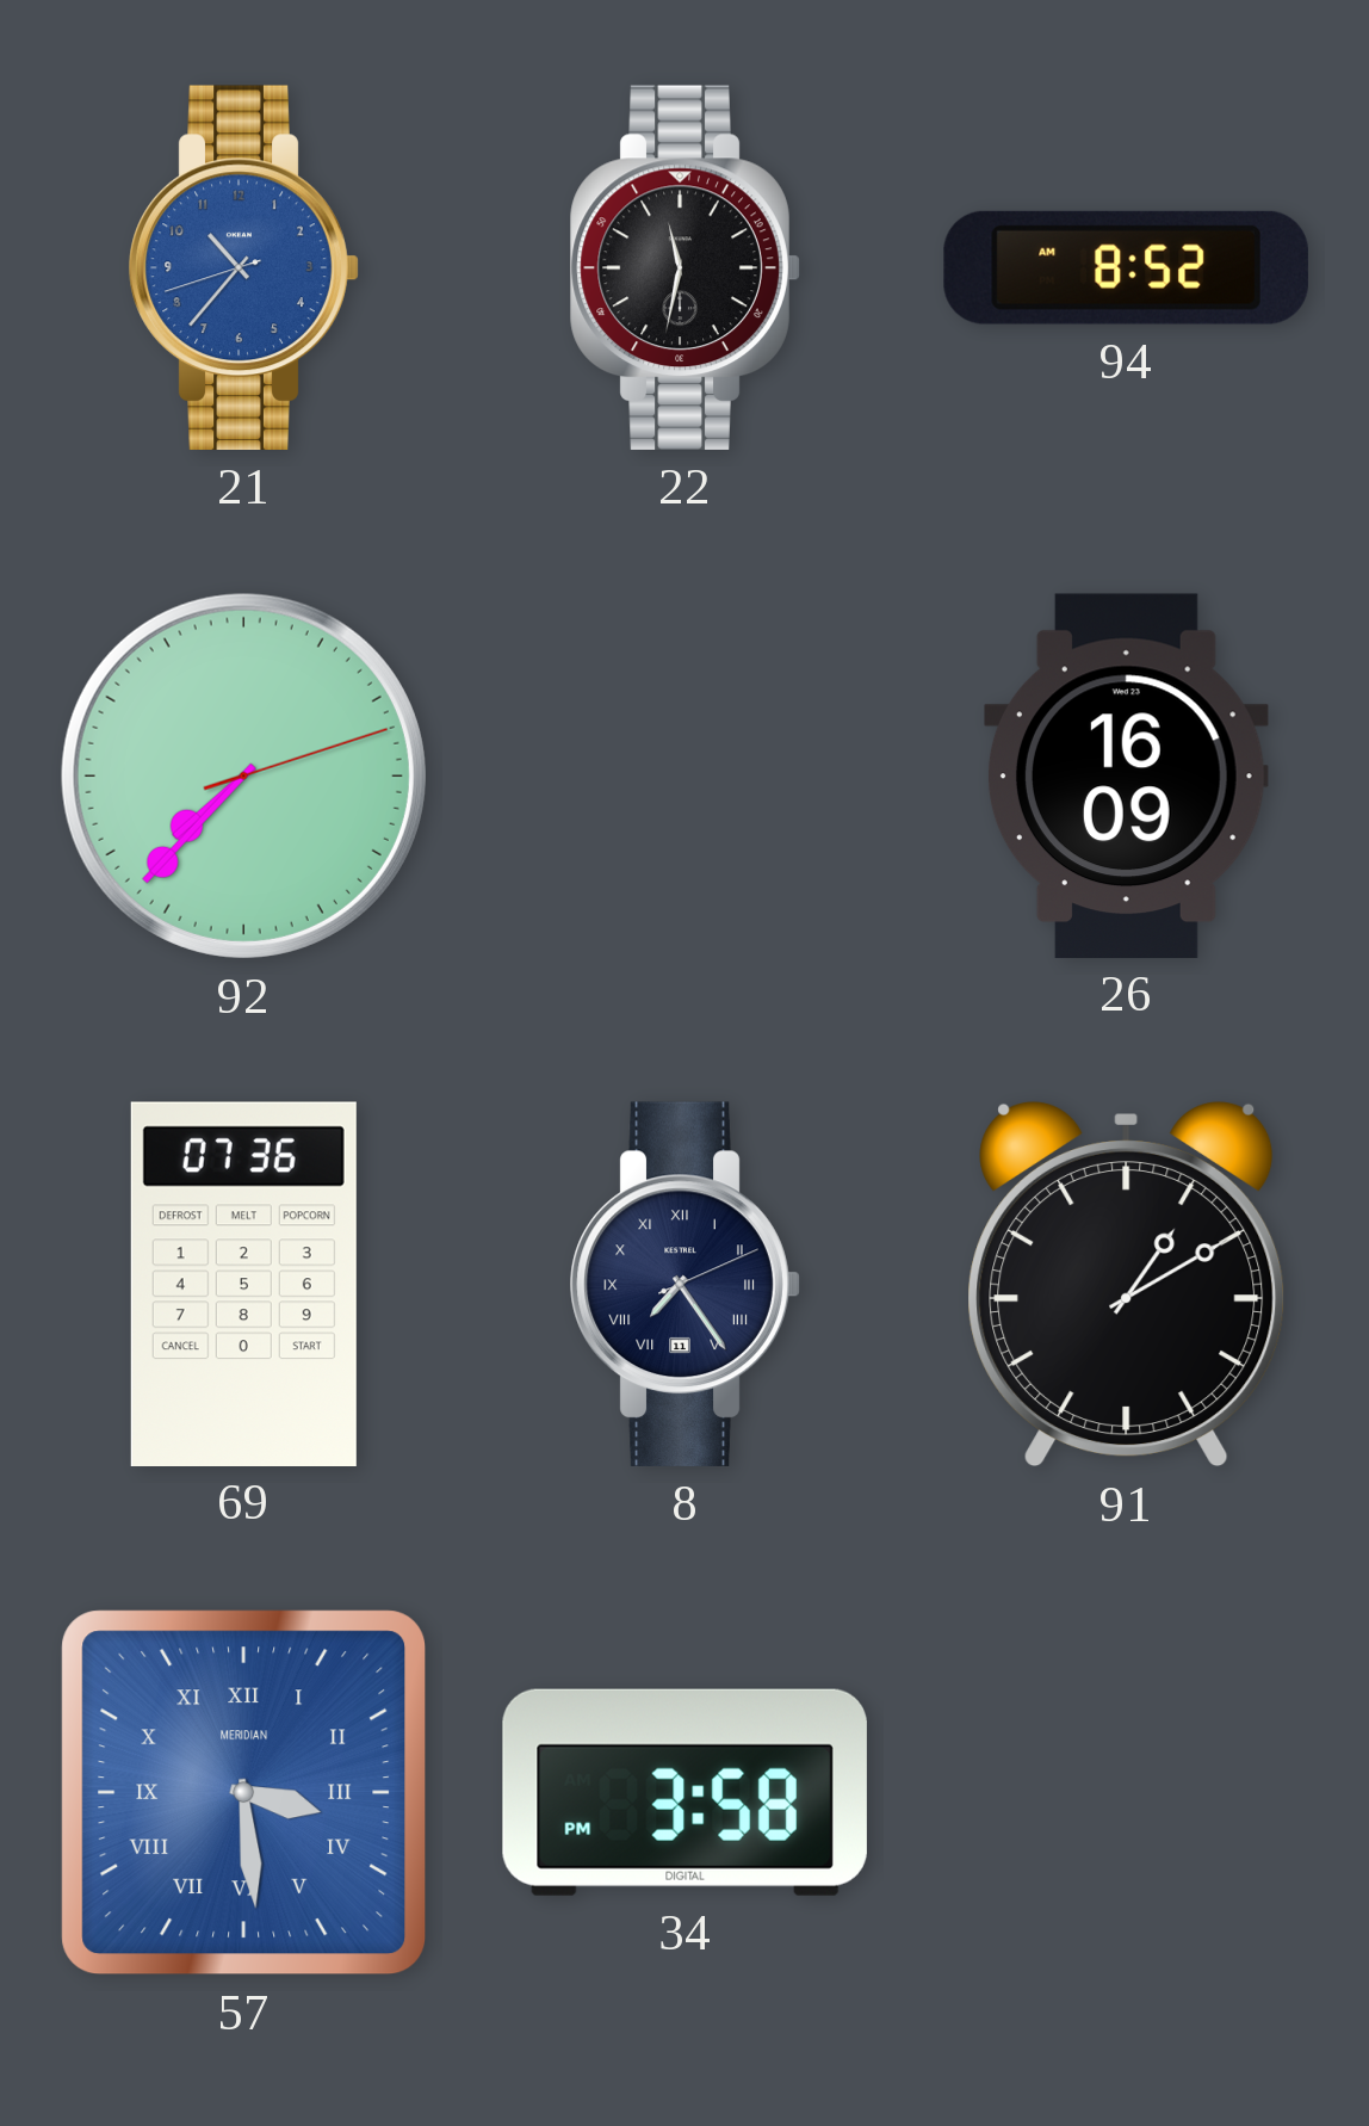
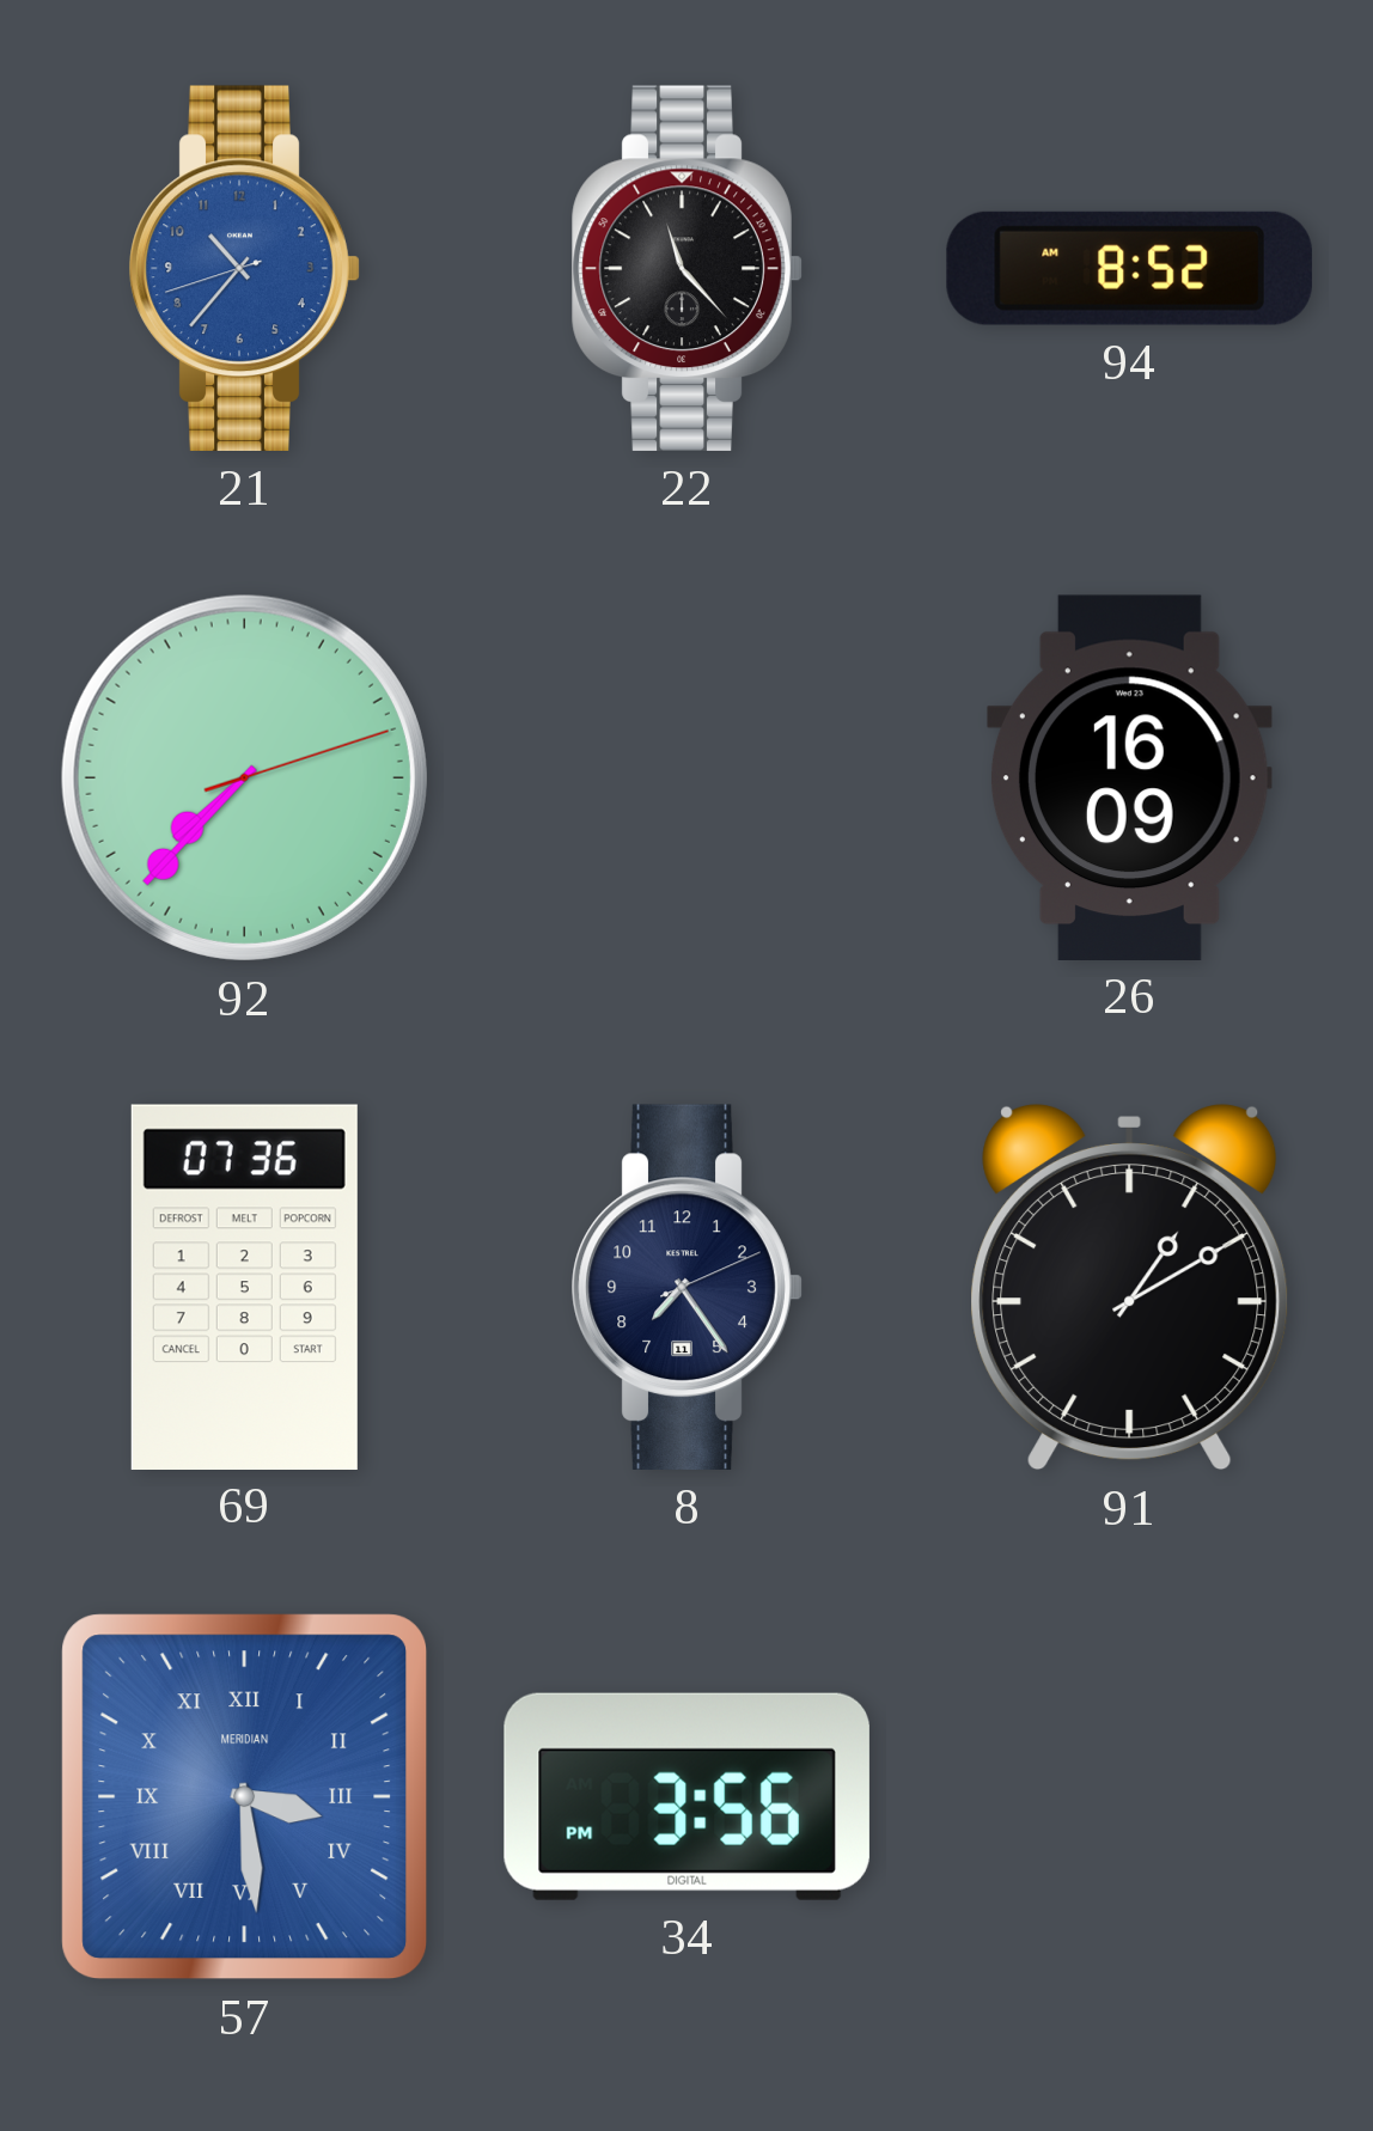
22: 11:32 -> 11:23
8 numerals: Roman -> Arabic
34: 3:58 -> 3:56
